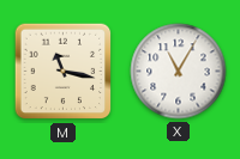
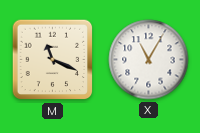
M: 11:17 -> 11:19
